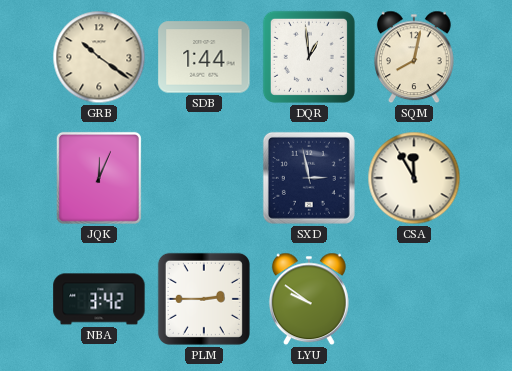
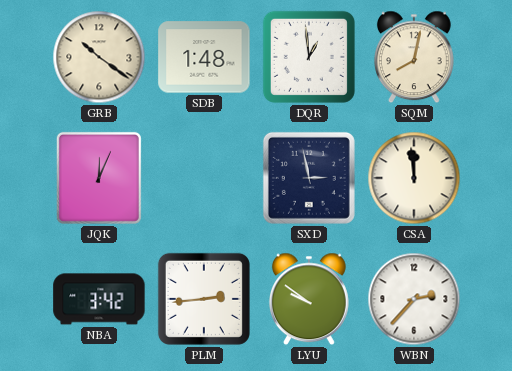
SDB: 1:44 -> 1:48
CSA: 11:55 -> 11:59
PLM: 2:45 -> 2:44
WBN: none -> 2:37
